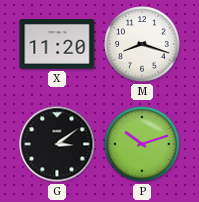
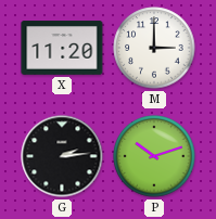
M: 8:18 -> 3:00
G: 3:09 -> 2:14
